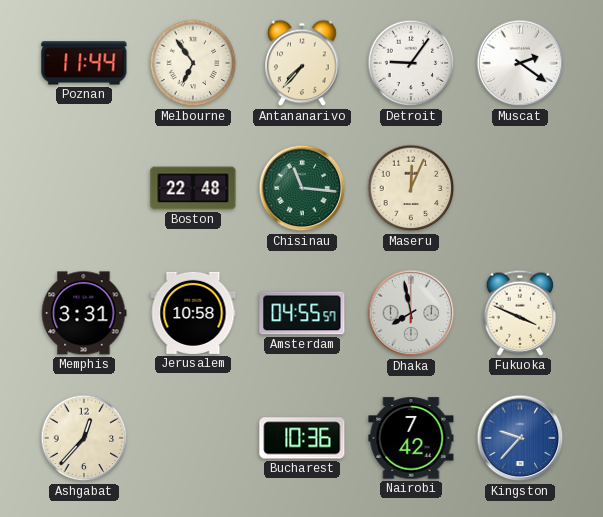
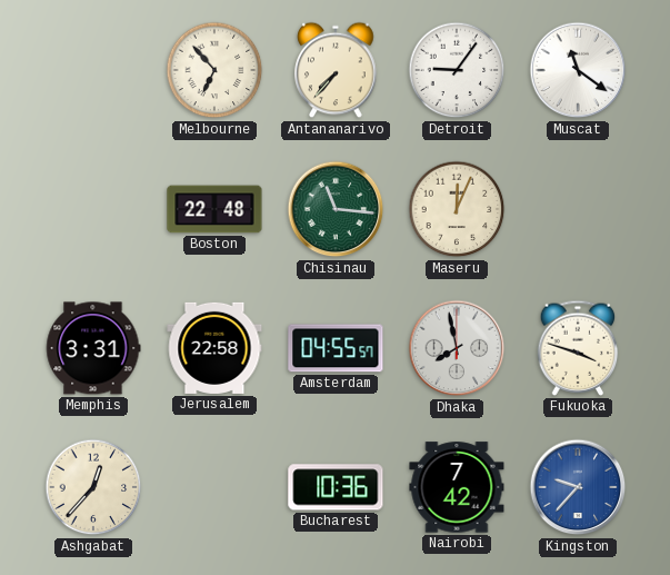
Poznan: 11:44 -> none
Melbourne: 6:54 -> 6:53
Muscat: 2:21 -> 11:21
Jerusalem: 10:58 -> 22:58
Fukuoka: 3:49 -> 3:48
